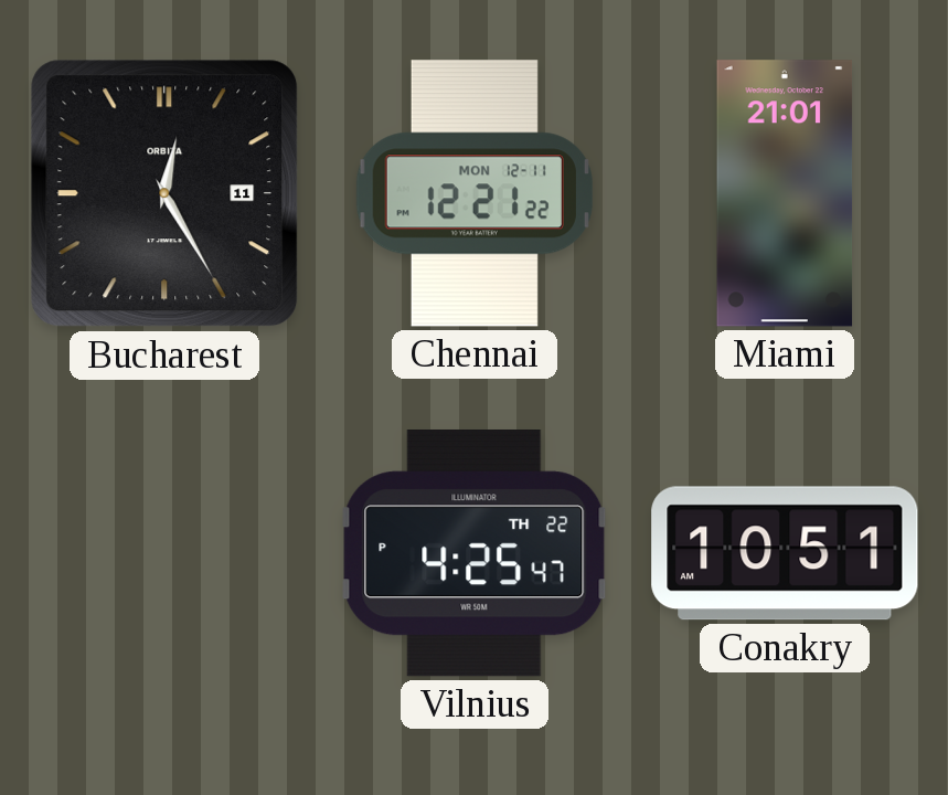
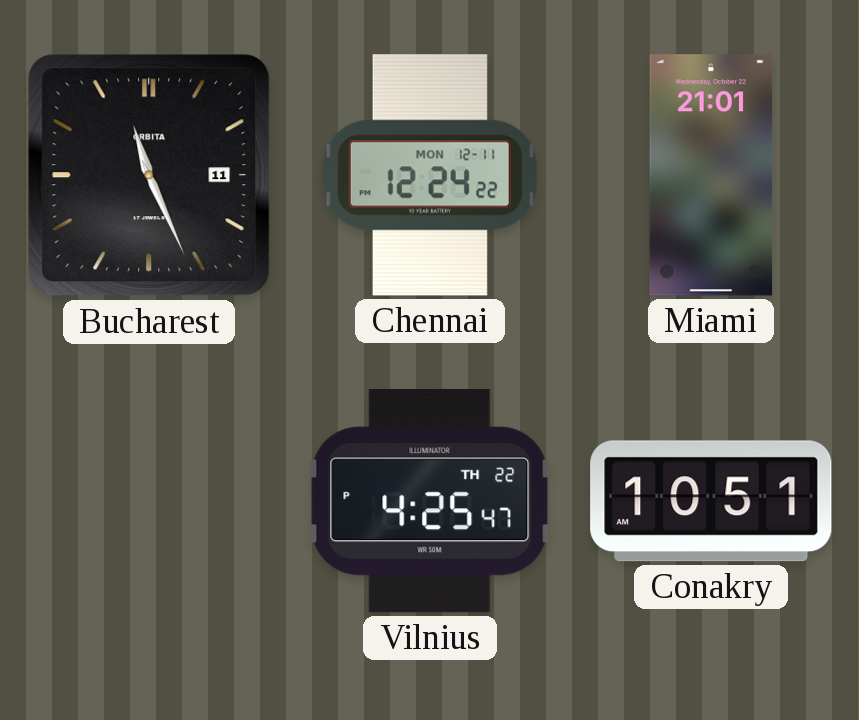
Bucharest: 12:25 -> 11:26
Chennai: 12:21 -> 12:24
